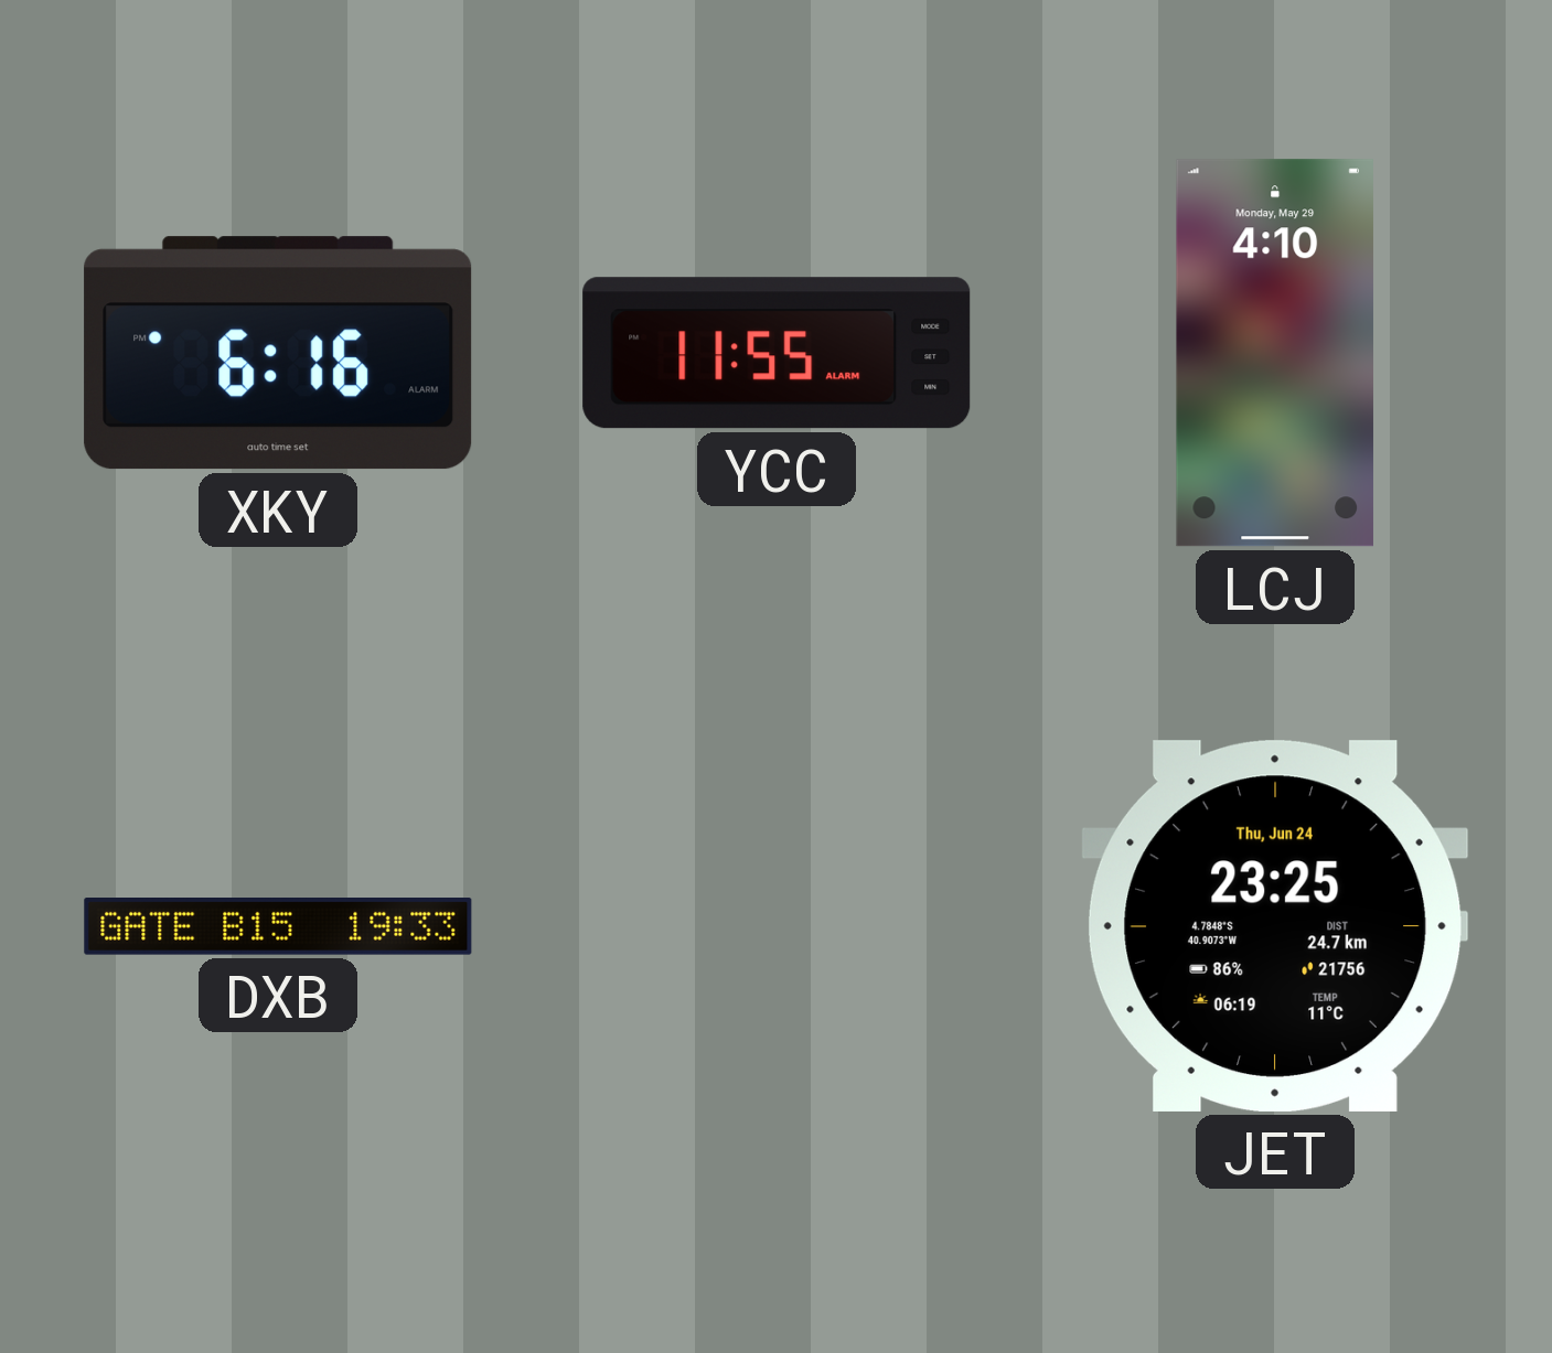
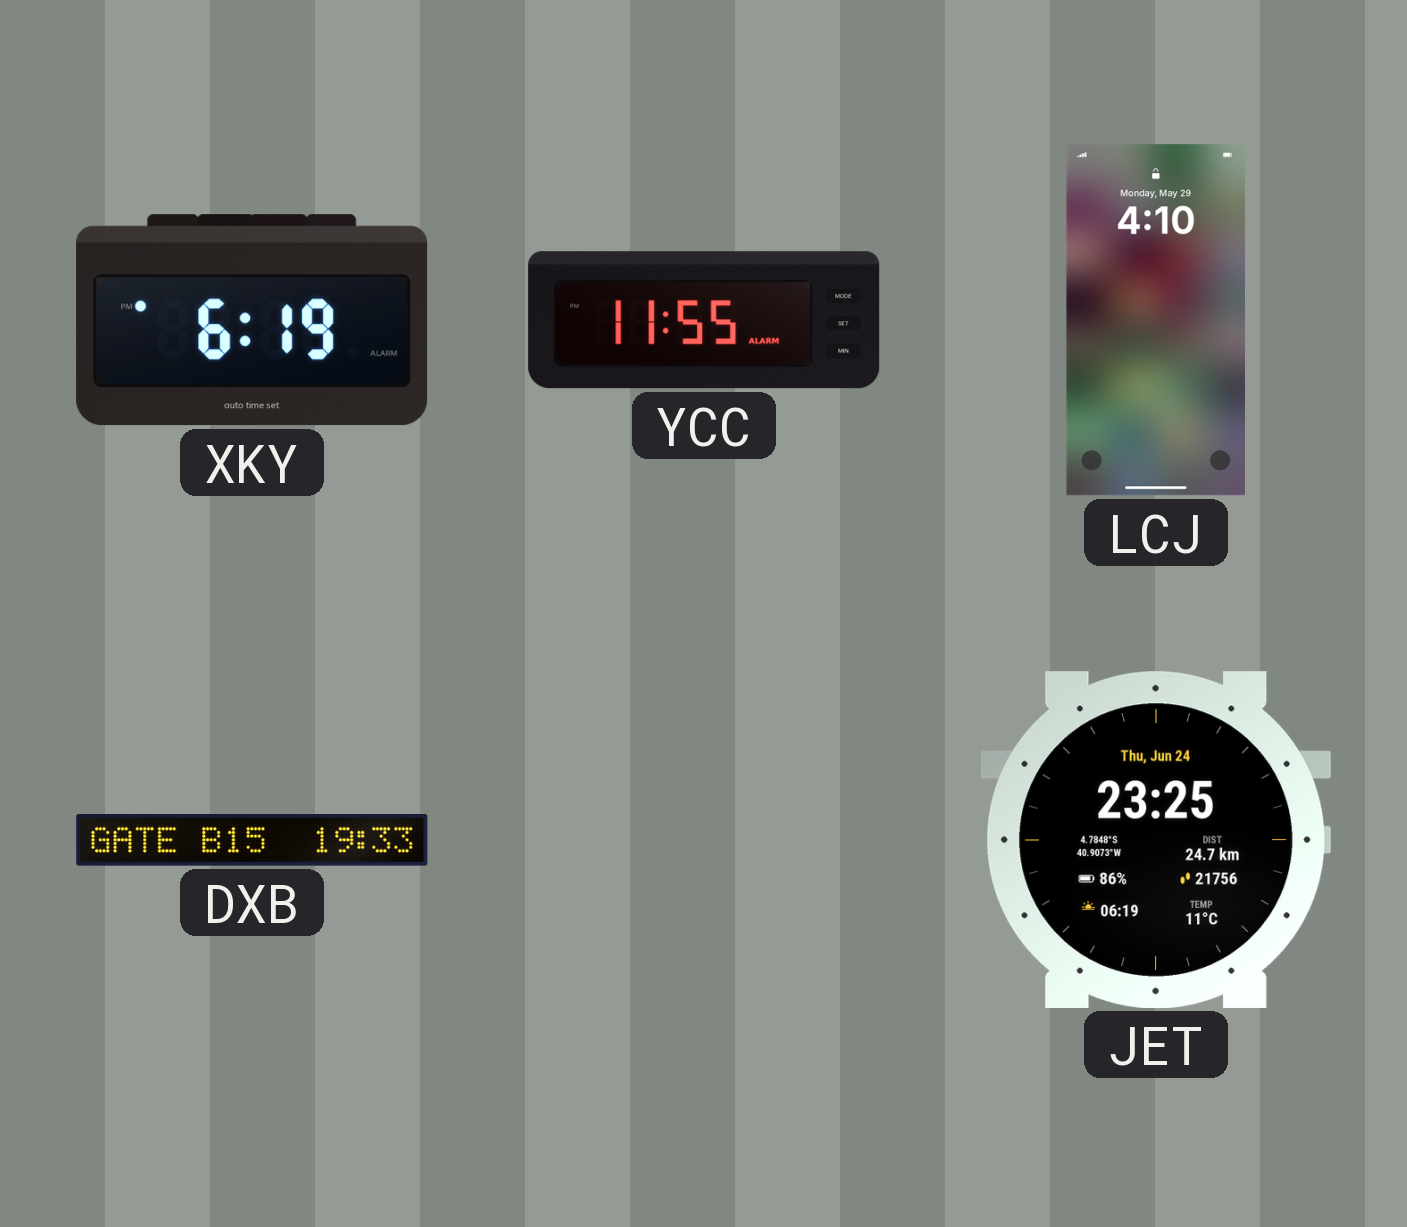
XKY: 6:16 -> 6:19
